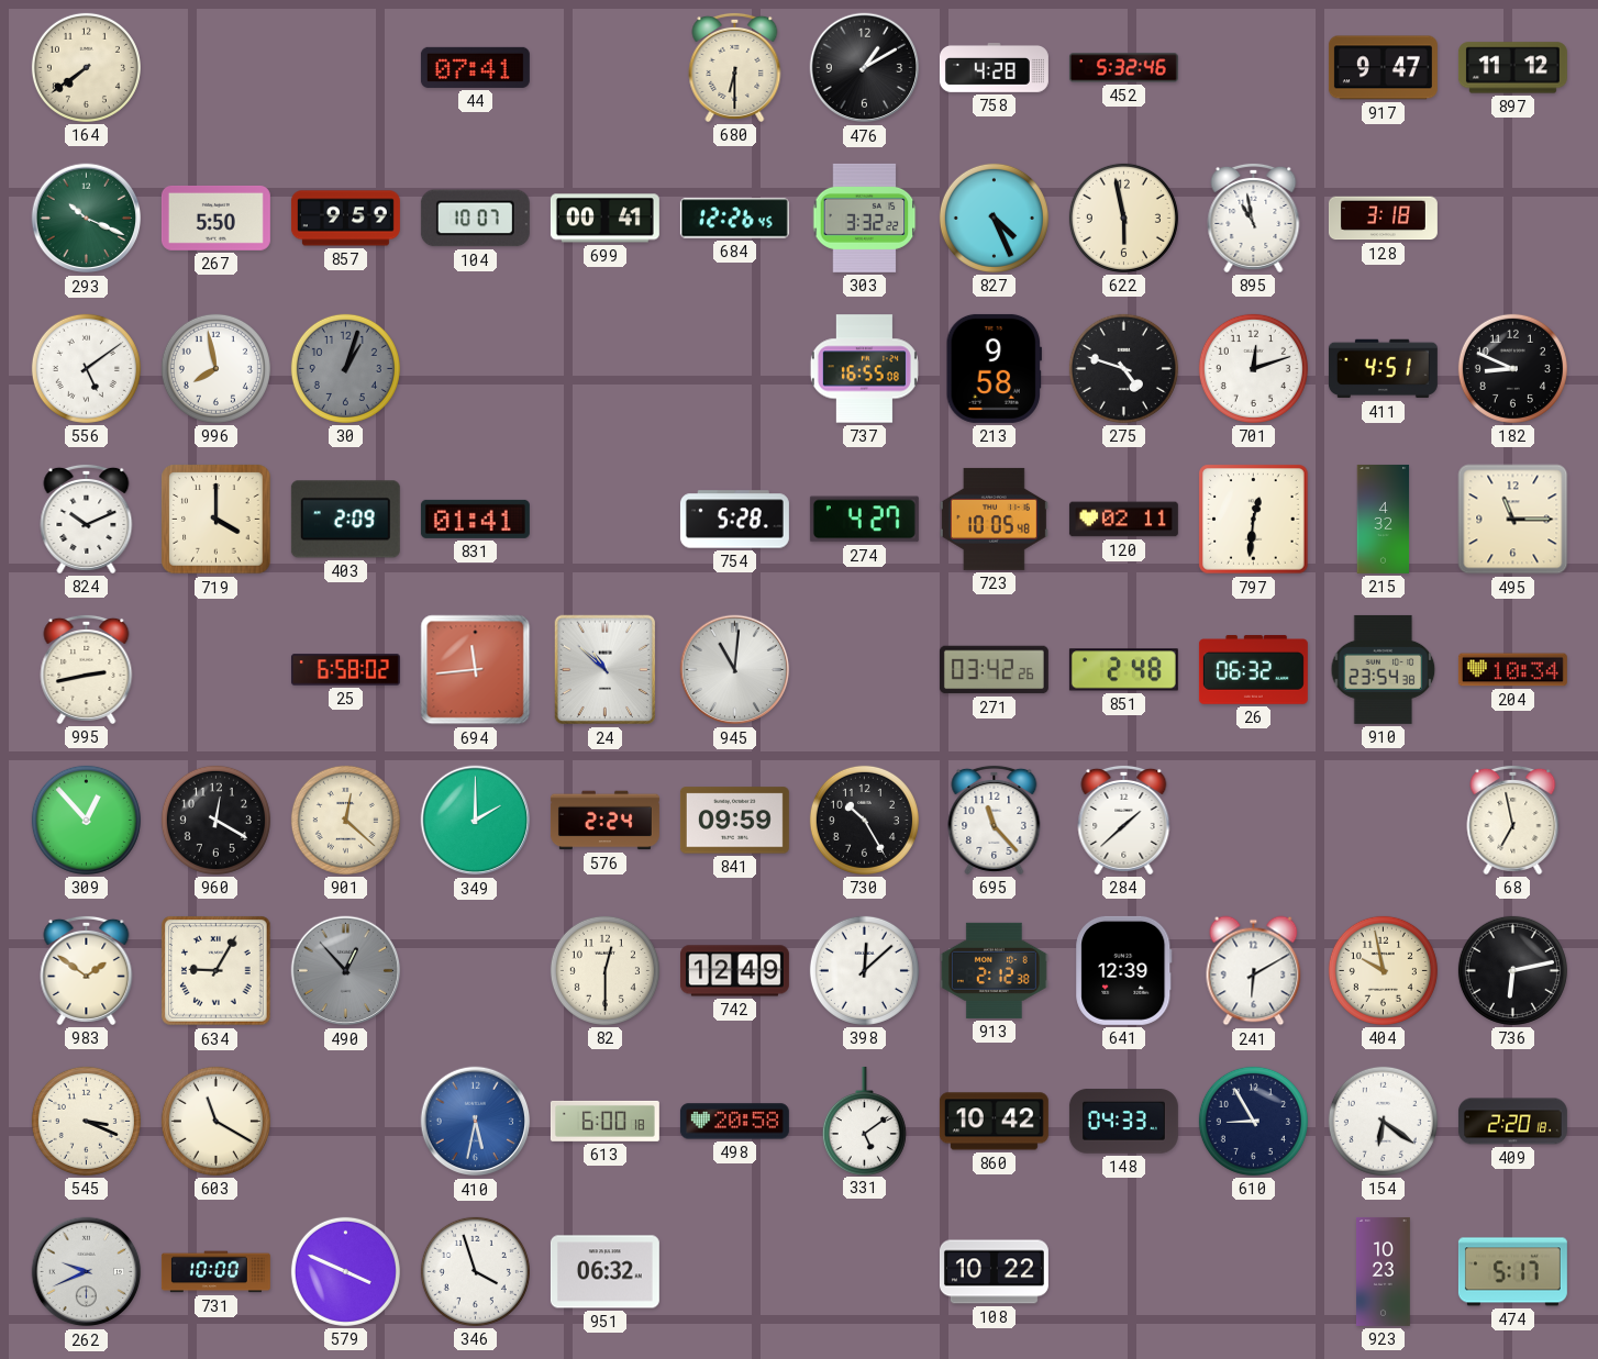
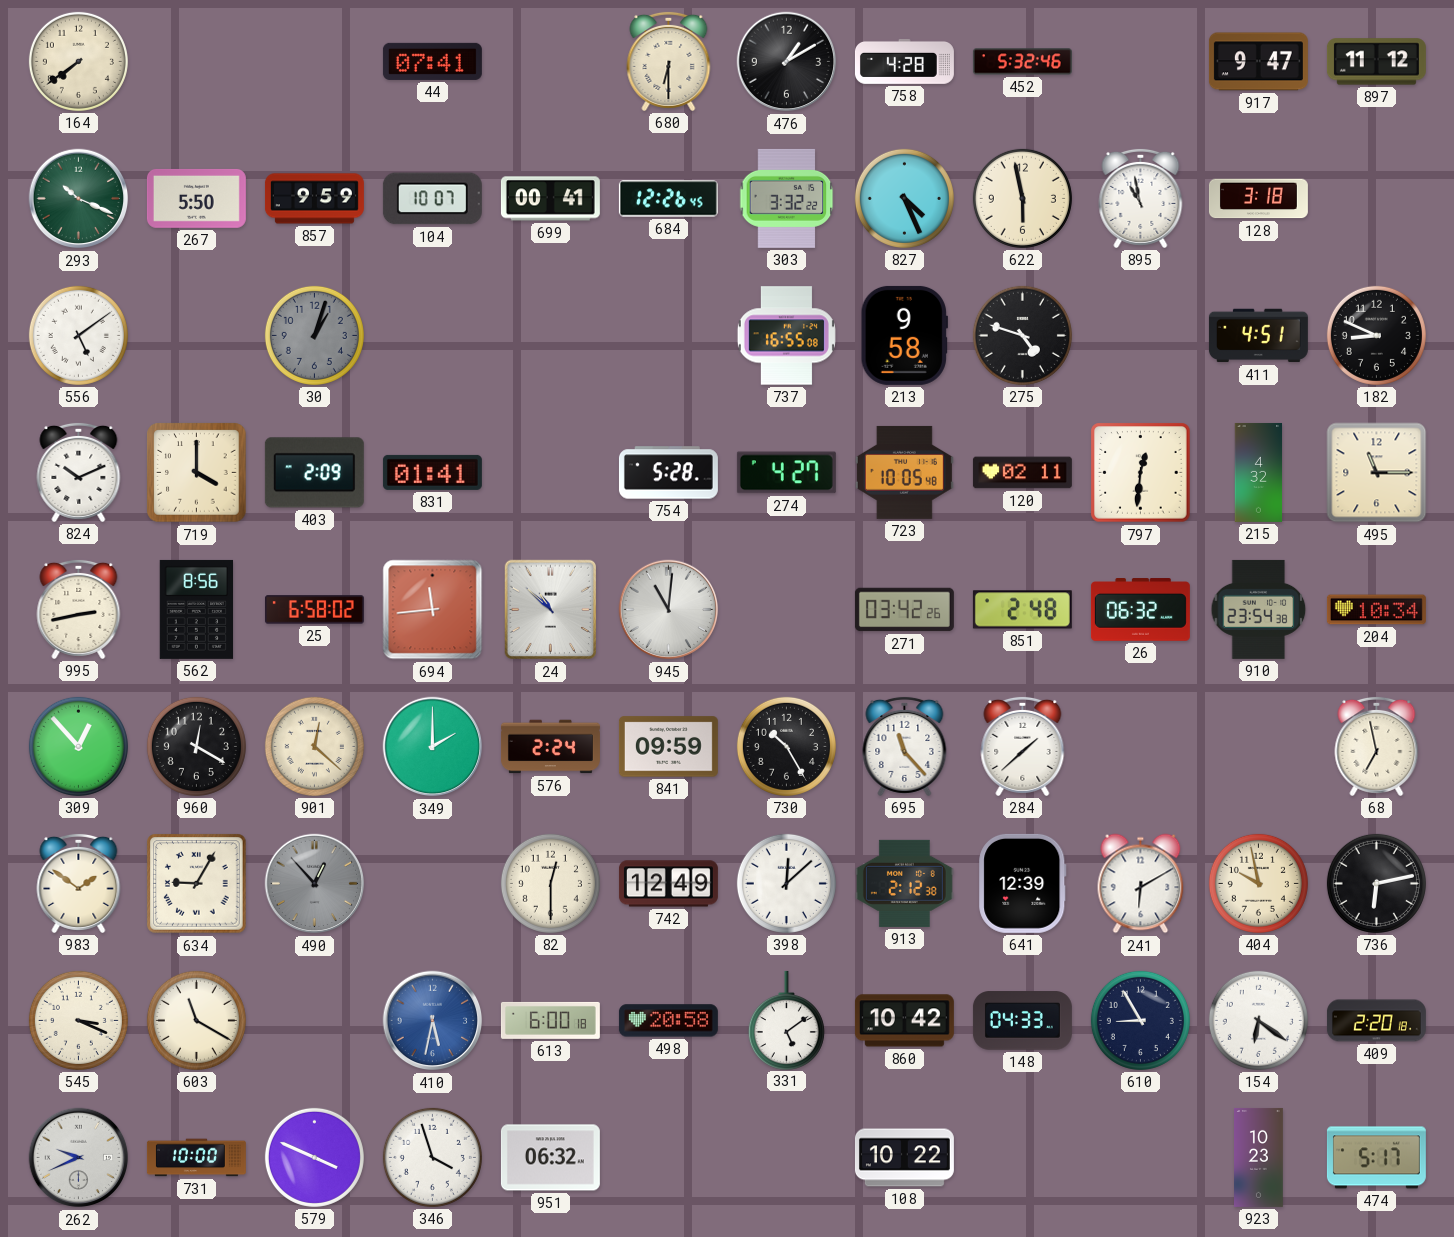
996: 7:58 -> none
701: 12:12 -> none
562: none -> 8:56
